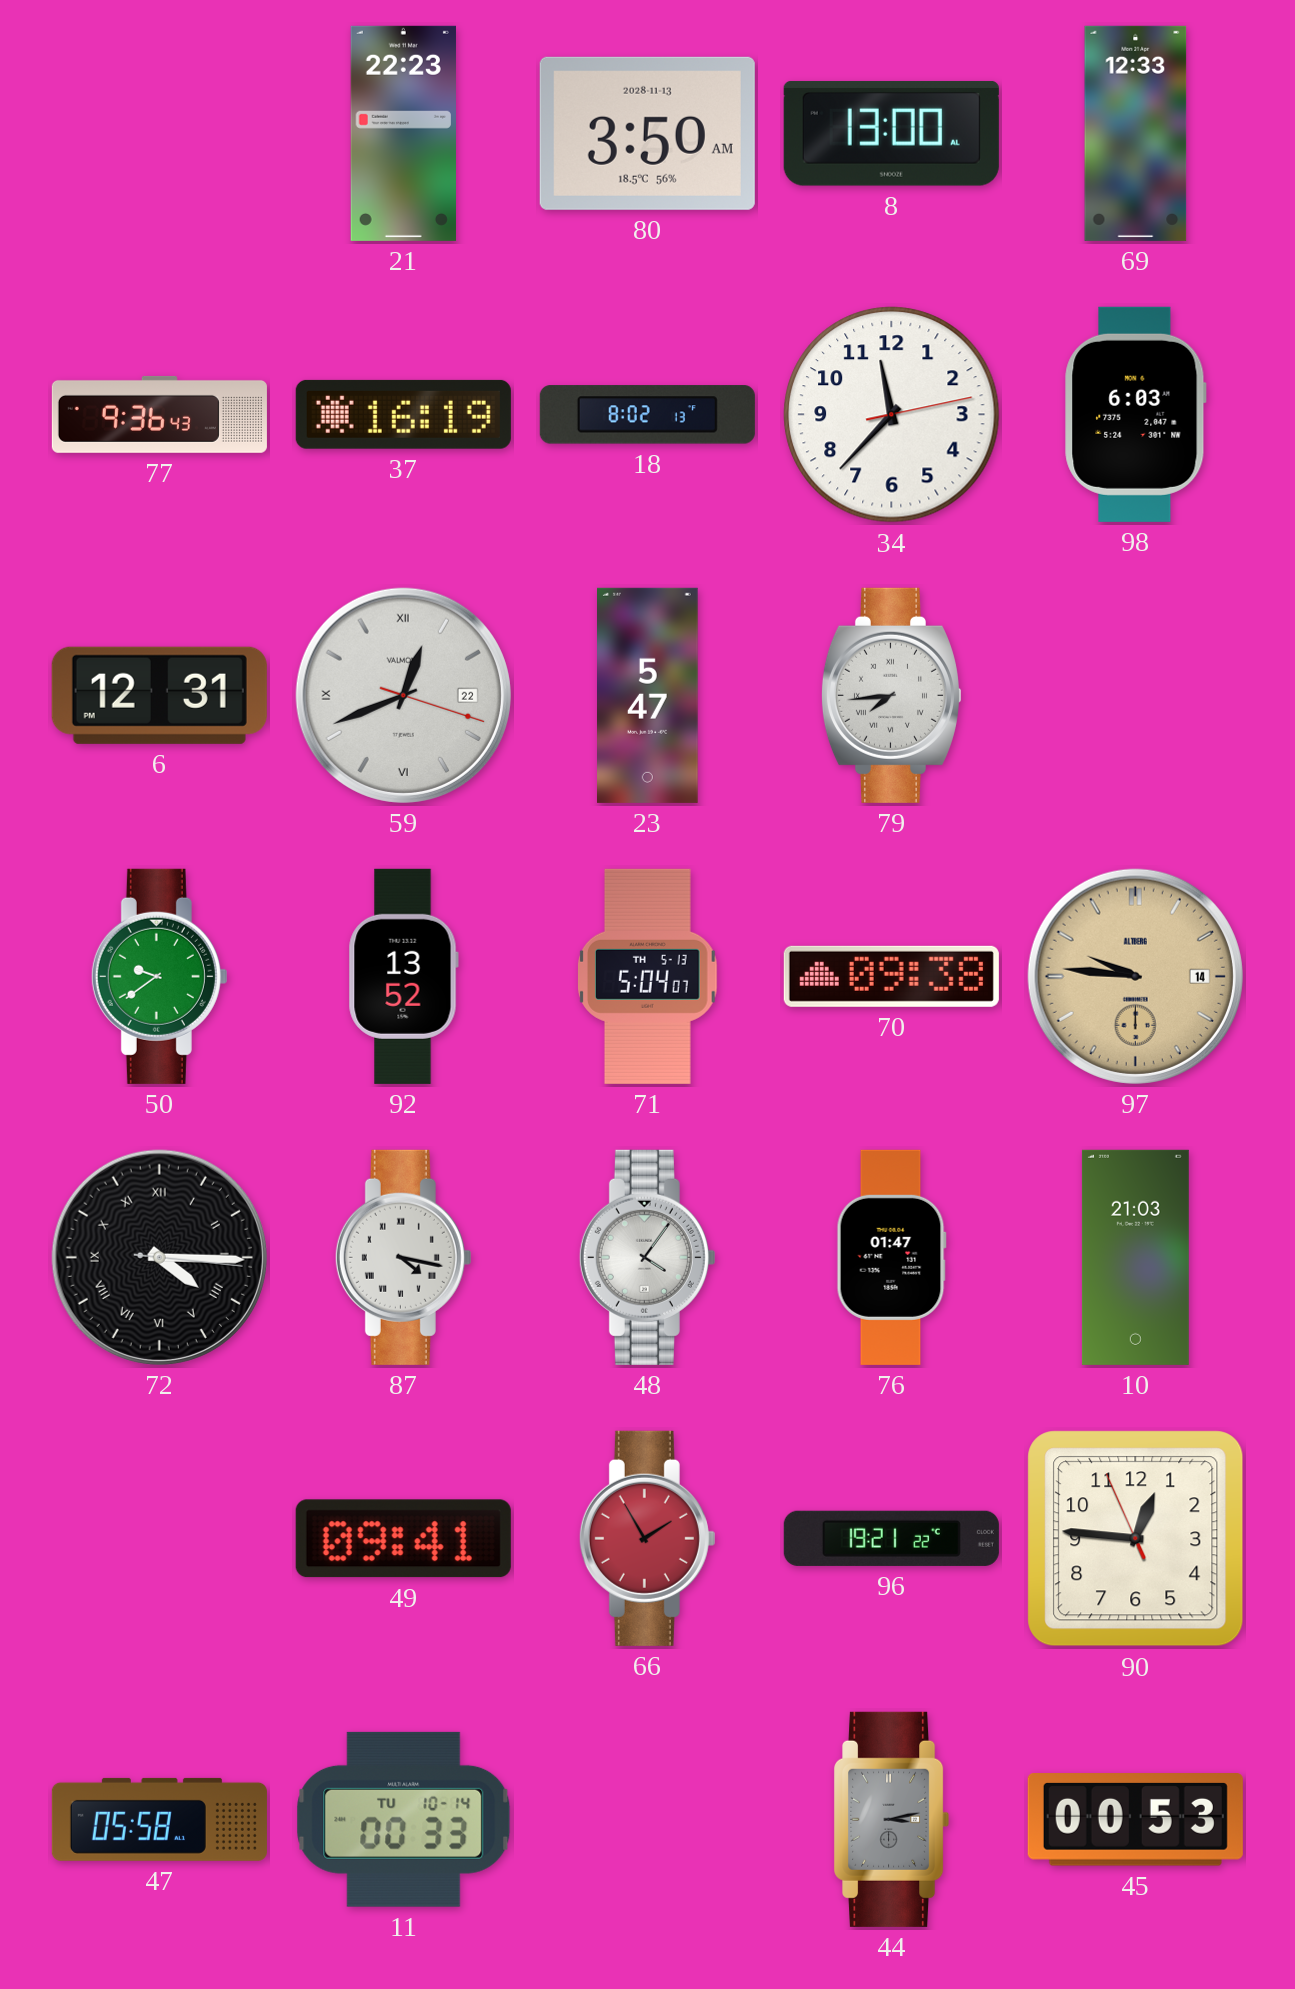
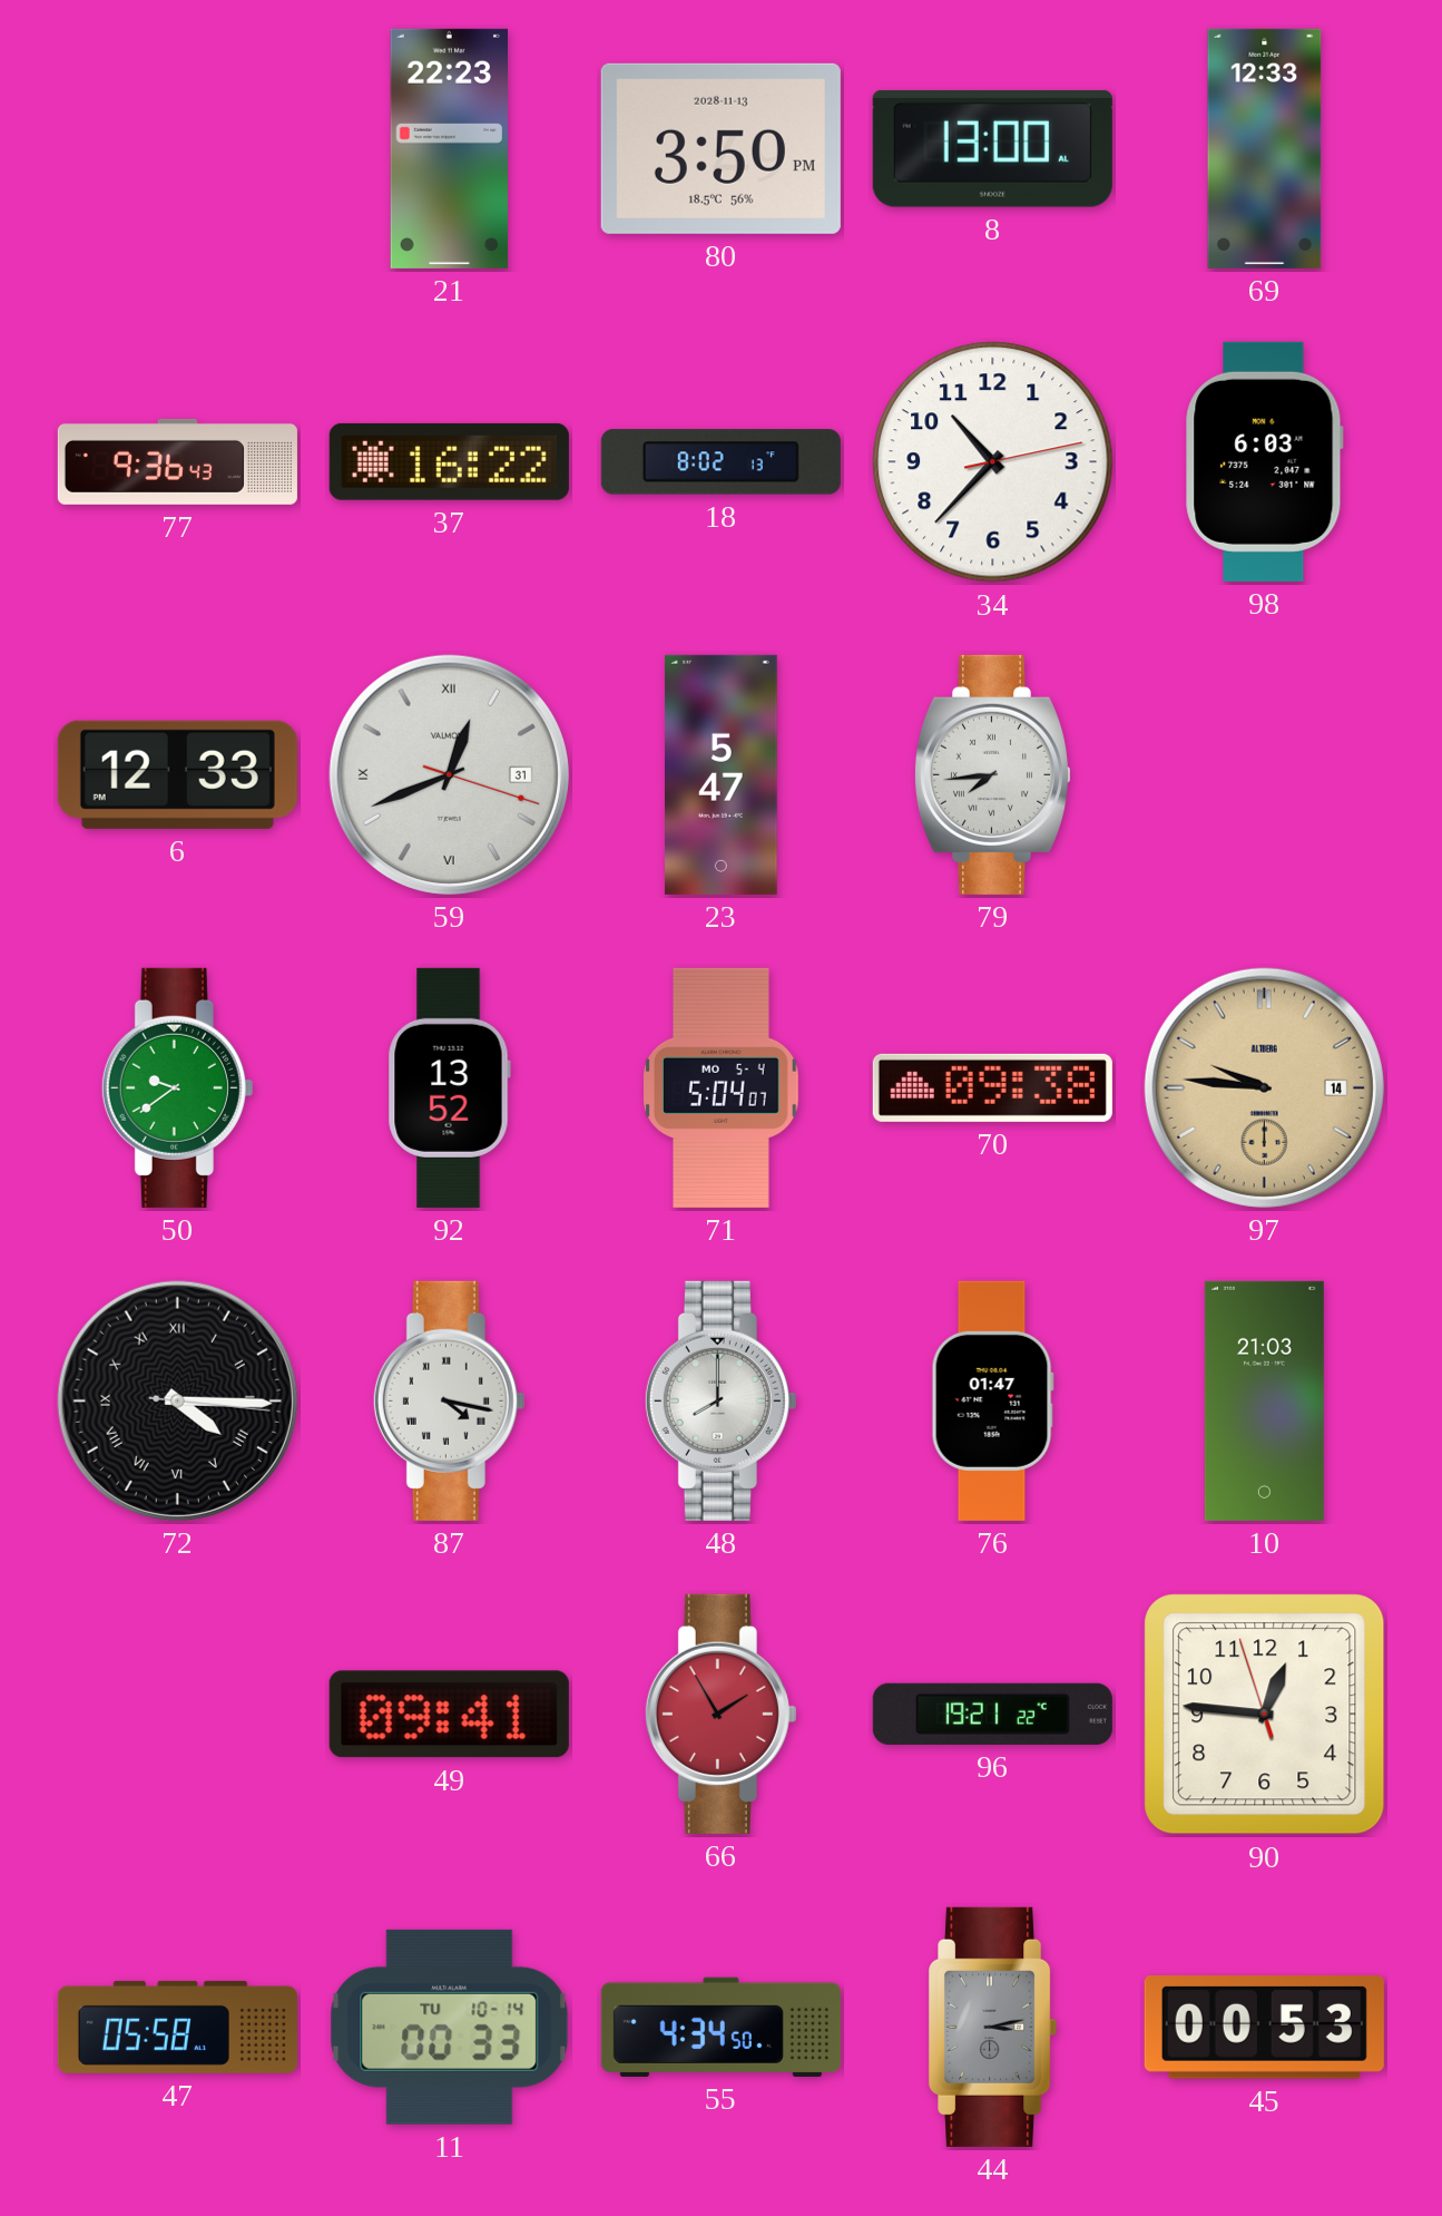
80: 3:50 AM -> 3:50 PM
37: 16:19 -> 16:22
34: 11:37 -> 10:37
6: 12:31 -> 12:33
59 date: 22 -> 31
71 date: TH 5-13 -> MO 5-4
48: 4:06 -> 8:00
90: 12:45:56 -> 12:45:57
55: none -> 4:34
